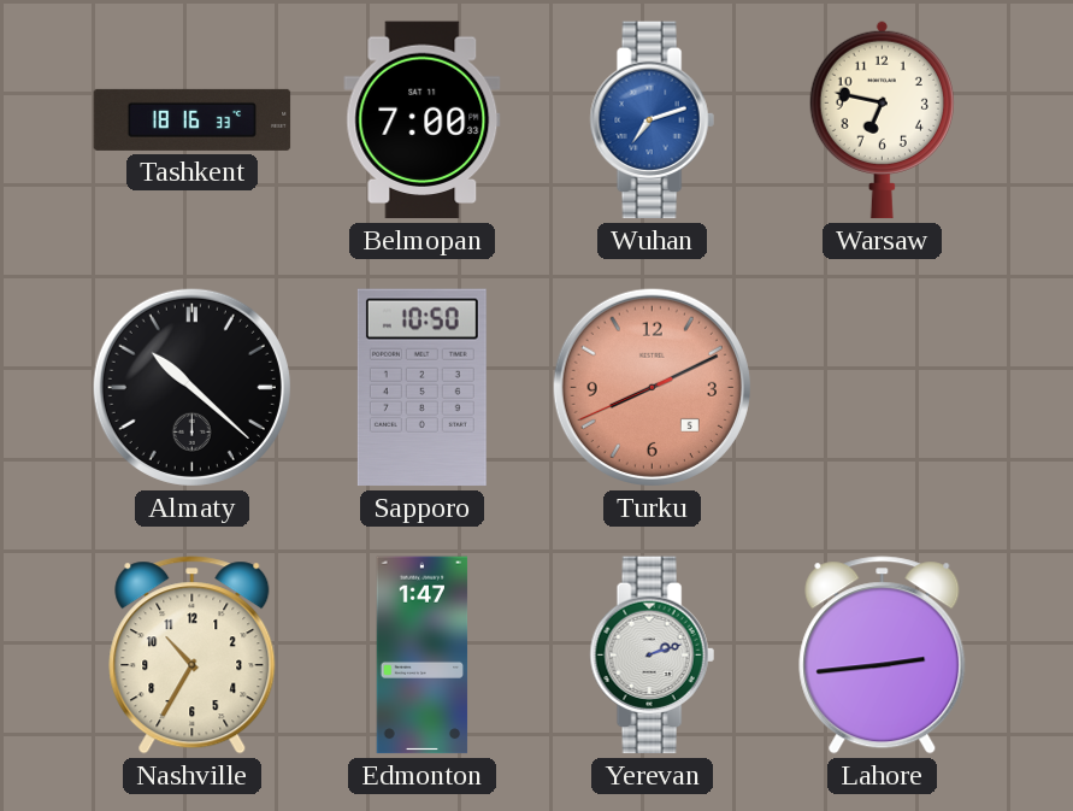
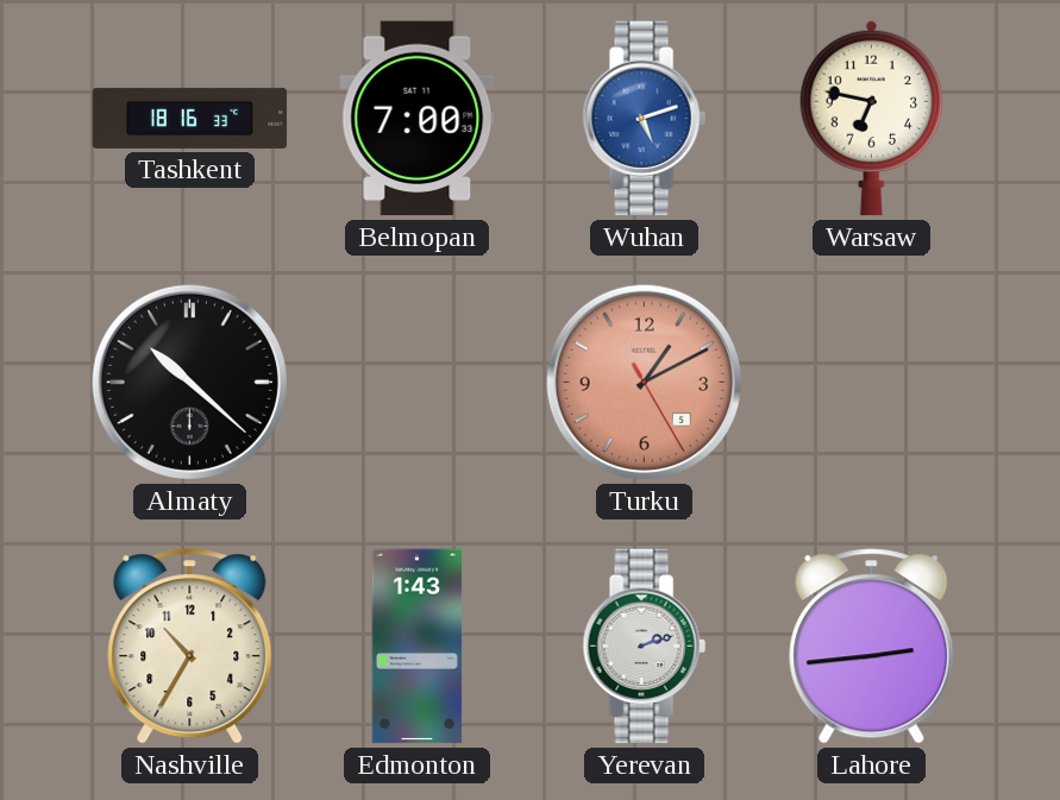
Wuhan: 7:12 -> 5:12
Sapporo: 10:50 -> none
Turku: 8:10 -> 1:10
Edmonton: 1:47 -> 1:43
